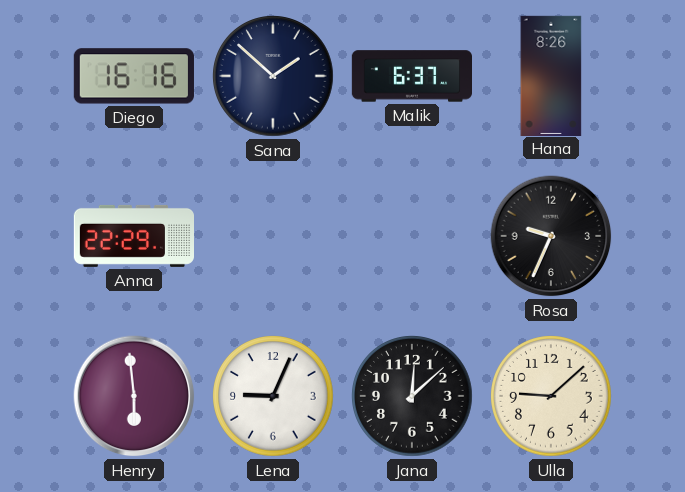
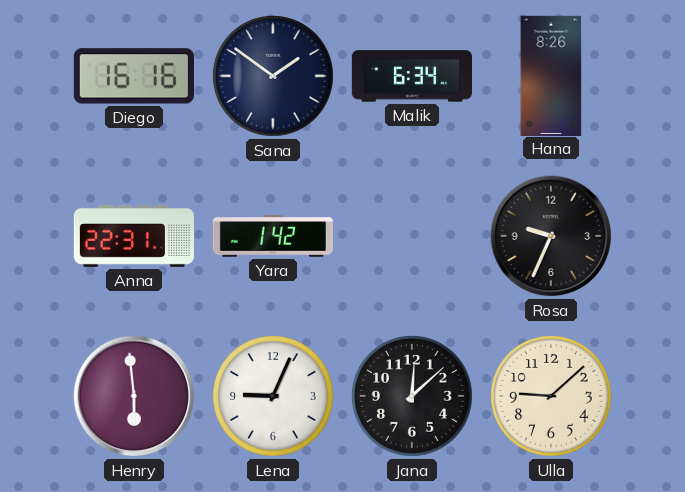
Sana: 1:52 -> 1:51
Malik: 6:37 -> 6:34
Anna: 22:29 -> 22:31
Yara: none -> 1:42
